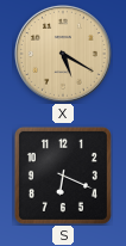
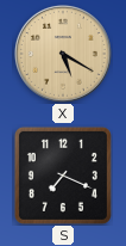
S: 6:19 -> 7:19
